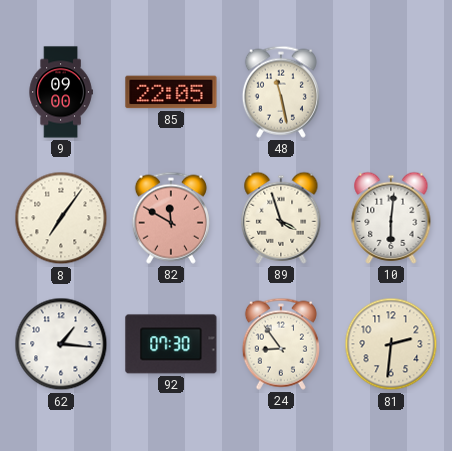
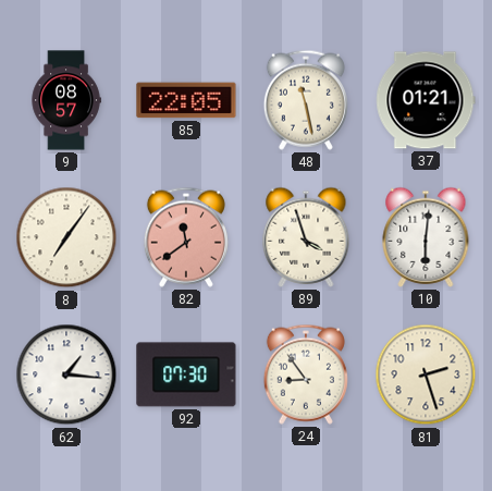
9: 09:00 -> 08:57
37: none -> 01:21
82: 11:50 -> 11:39
81: 2:31 -> 2:27
